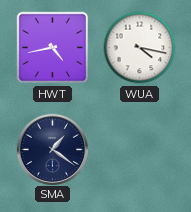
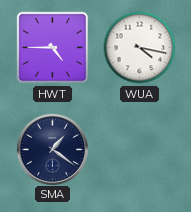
HWT: 4:43 -> 4:45
